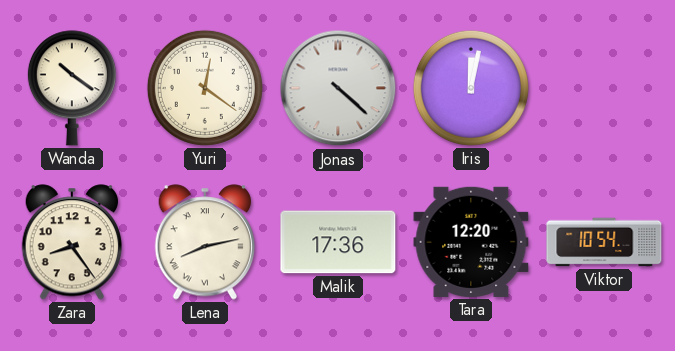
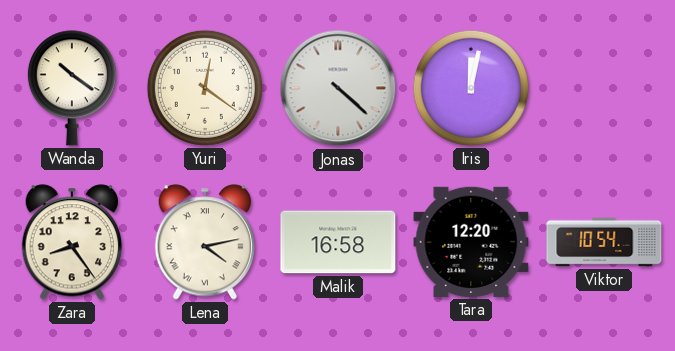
Lena: 8:13 -> 4:13
Malik: 17:36 -> 16:58
